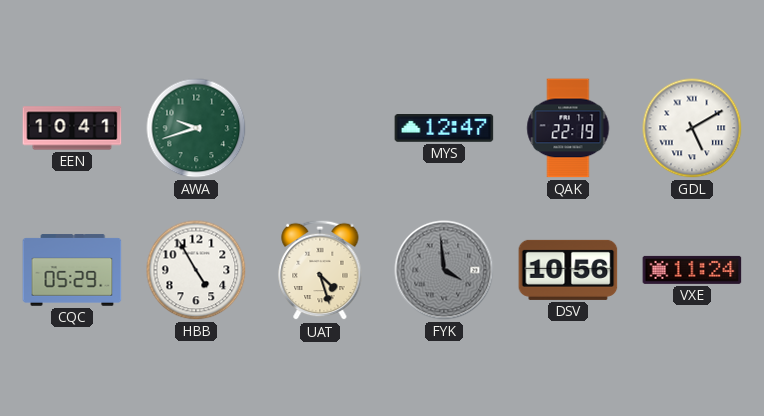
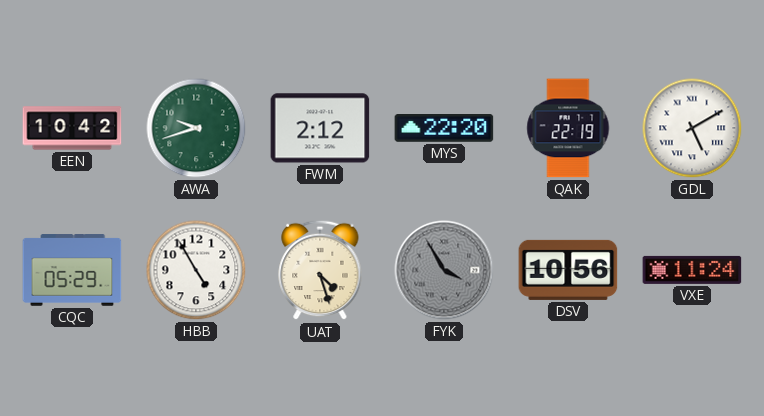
EEN: 10:41 -> 10:42
FWM: none -> 2:12
MYS: 12:47 -> 22:20
FYK: 3:59 -> 3:55
